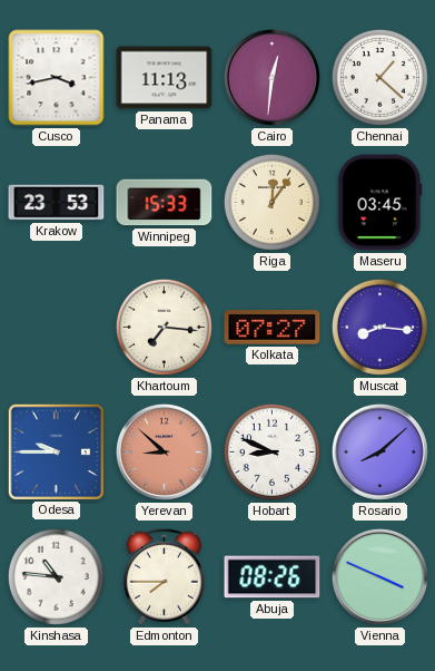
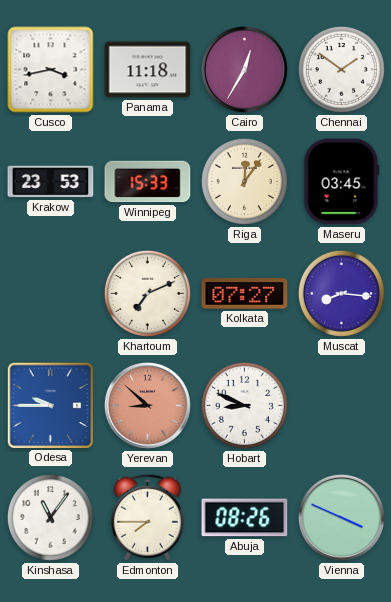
Panama: 11:13 -> 11:18
Cairo: 12:31 -> 12:35
Chennai: 1:22 -> 1:51
Khartoum: 7:16 -> 7:11
Rosario: 8:08 -> none
Kinshasa: 10:46 -> 11:06
